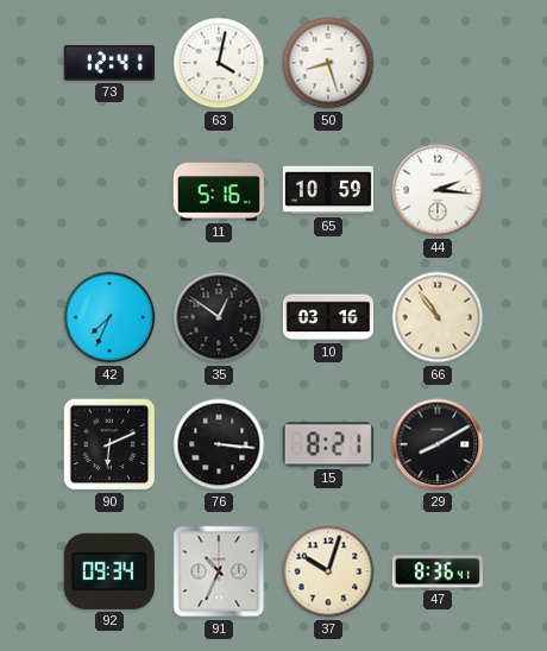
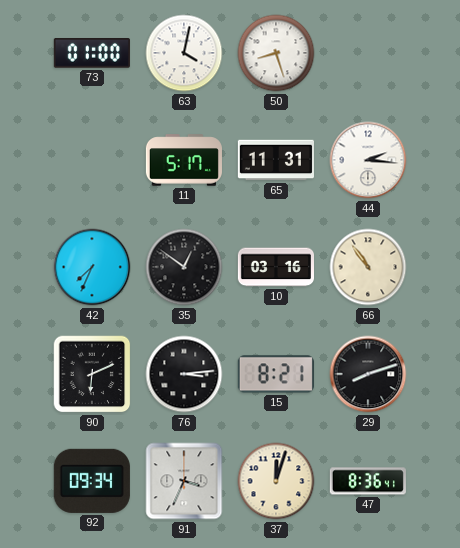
73: 12:41 -> 01:00
11: 5:16 -> 5:17
65: 10:59 -> 11:31
76: 3:16 -> 3:14
29: 8:10 -> 8:12
91: 10:34 -> 3:34
37: 10:03 -> 12:03
